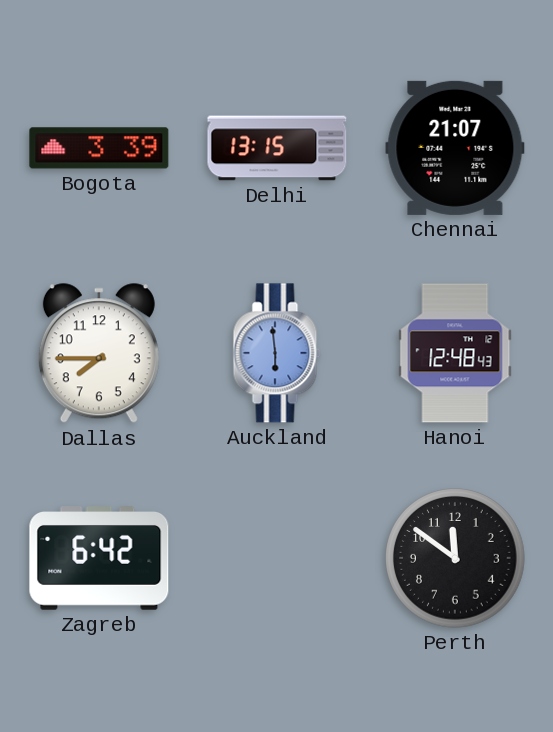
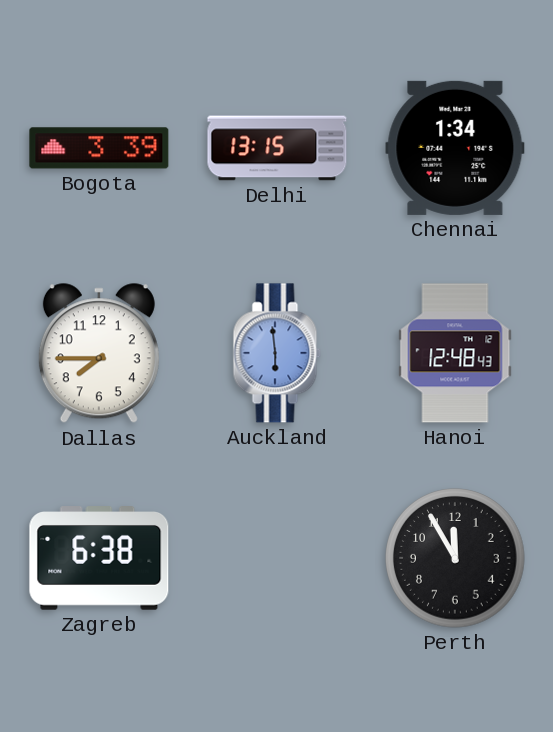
Chennai: 21:07 -> 1:34
Zagreb: 6:42 -> 6:38
Perth: 11:51 -> 11:55
